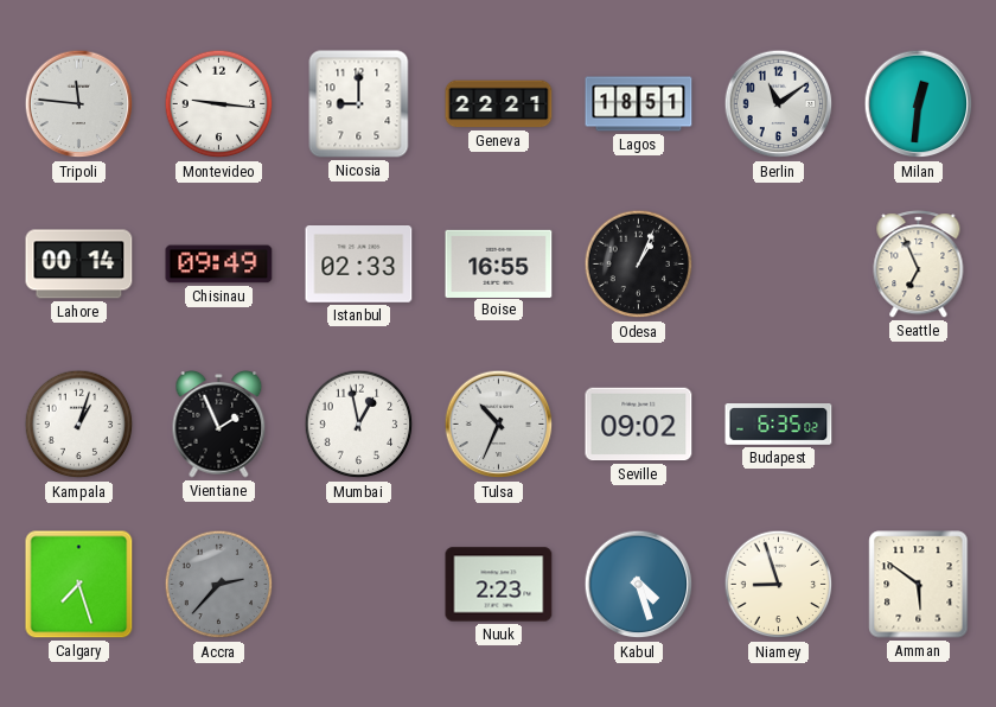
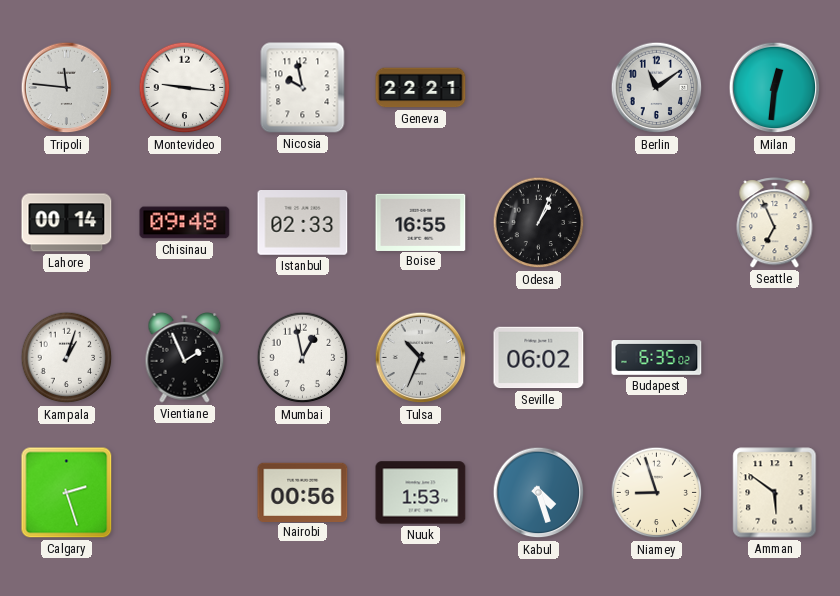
Nicosia: 9:00 -> 9:58
Lagos: 18:51 -> none
Chisinau: 09:49 -> 09:48
Seville: 09:02 -> 06:02
Calgary: 7:27 -> 2:27
Accra: 2:37 -> none
Nairobi: none -> 00:56
Nuuk: 2:23 -> 1:53
